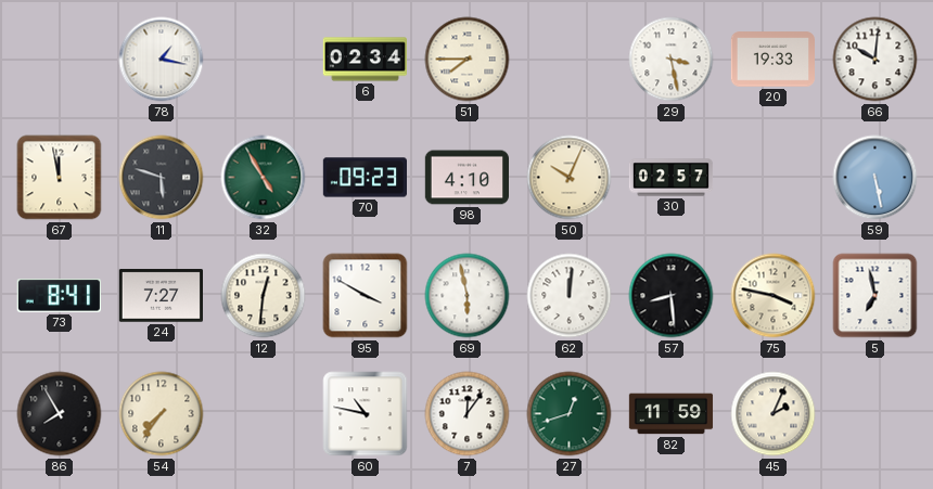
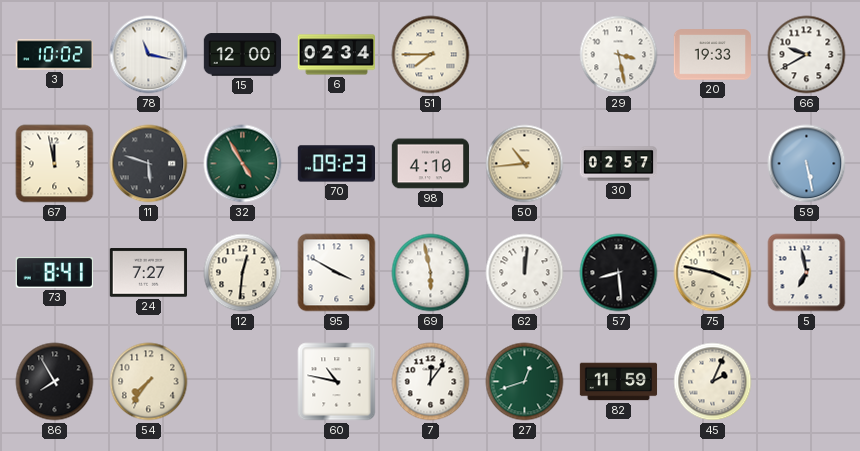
3: none -> 10:02
78: 1:17 -> 11:17
15: none -> 12:00
66: 10:01 -> 9:40
50: 10:04 -> 10:44
